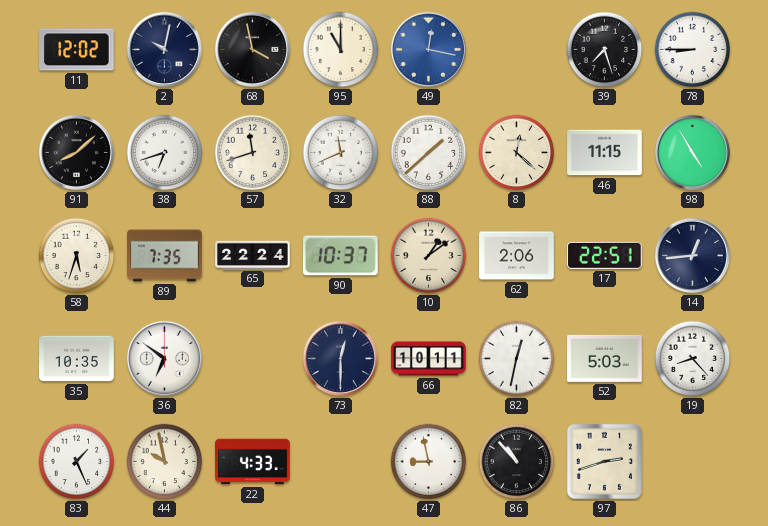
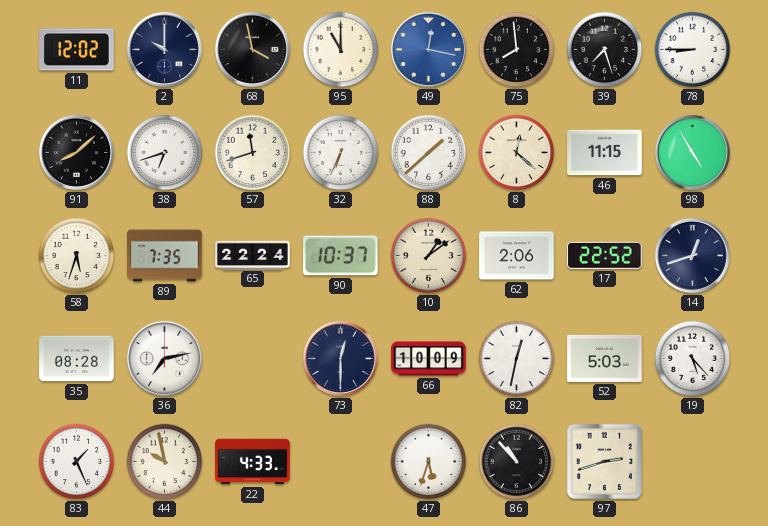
2: 10:02 -> 10:00
75: none -> 7:59
32: 11:41 -> 6:34
17: 22:51 -> 22:52
14: 12:44 -> 12:42
35: 10:35 -> 08:28
36: 6:51 -> 7:13
66: 10:11 -> 10:09
19: 8:23 -> 5:23
47: 8:58 -> 5:33
